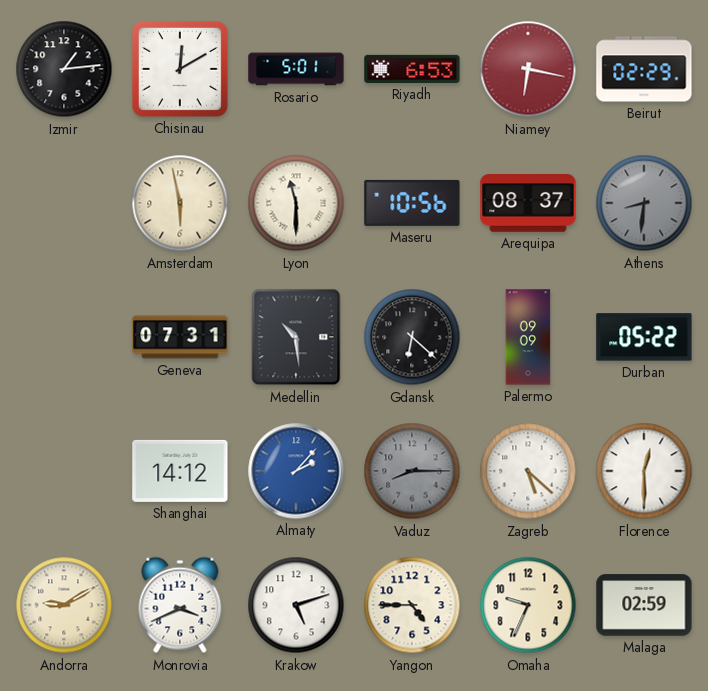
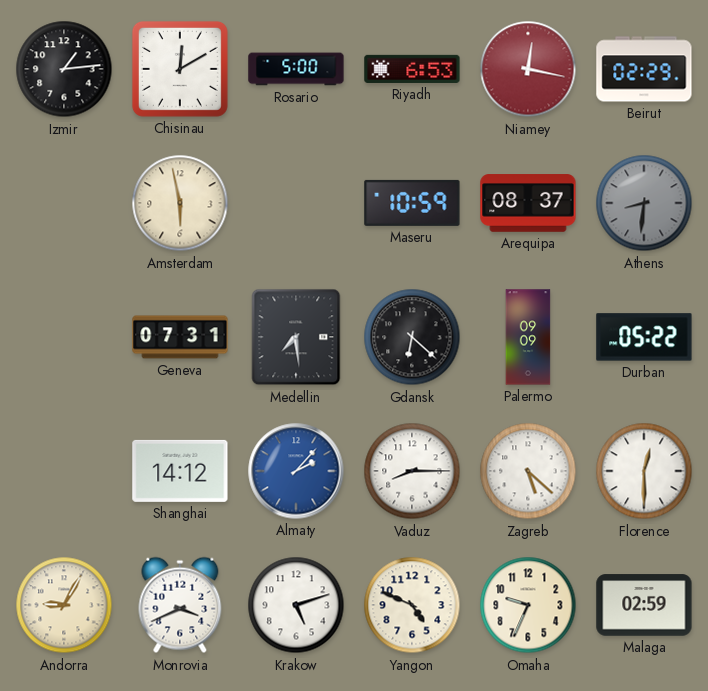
Rosario: 5:01 -> 5:00
Niamey: 6:17 -> 12:17
Lyon: 11:30 -> none
Maseru: 10:56 -> 10:59
Medellin: 10:29 -> 7:29
Vaduz dial: grey -> white
Andorra: 9:10 -> 9:05
Yangon: 4:45 -> 4:49
